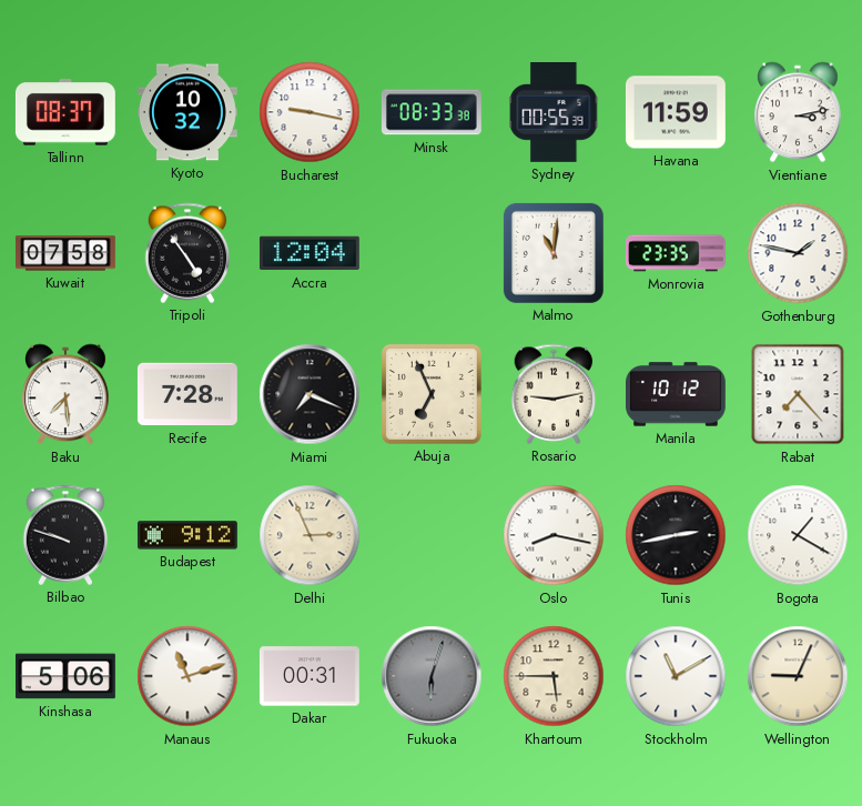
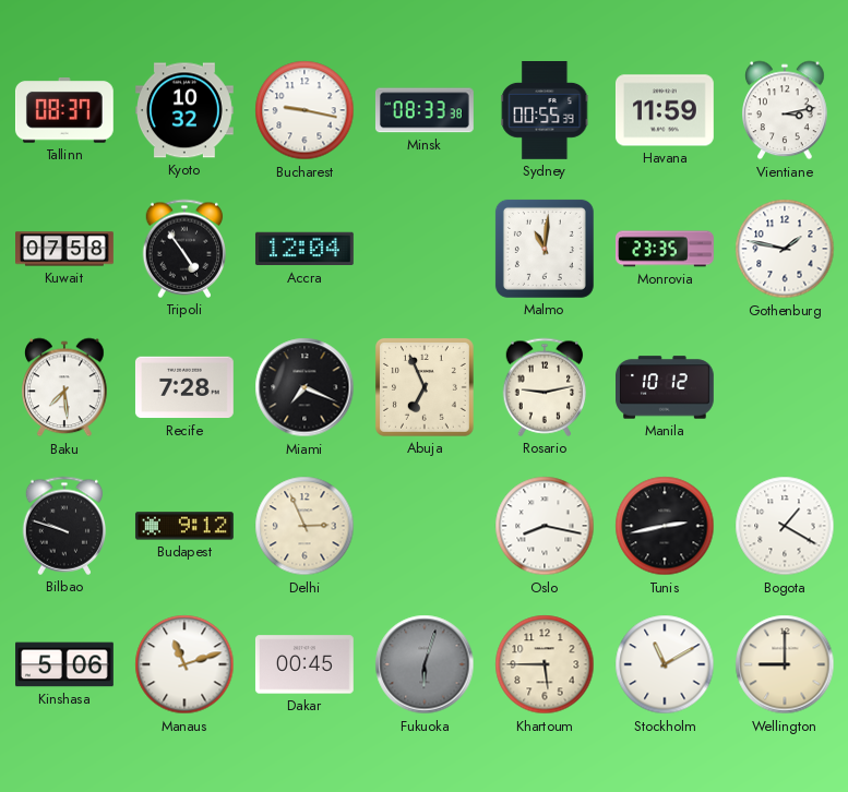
Rabat: 7:23 -> none
Dakar: 00:31 -> 00:45
Wellington: 9:04 -> 9:00
